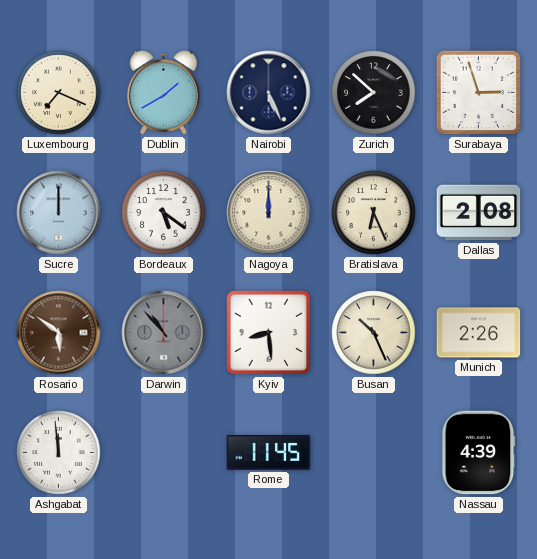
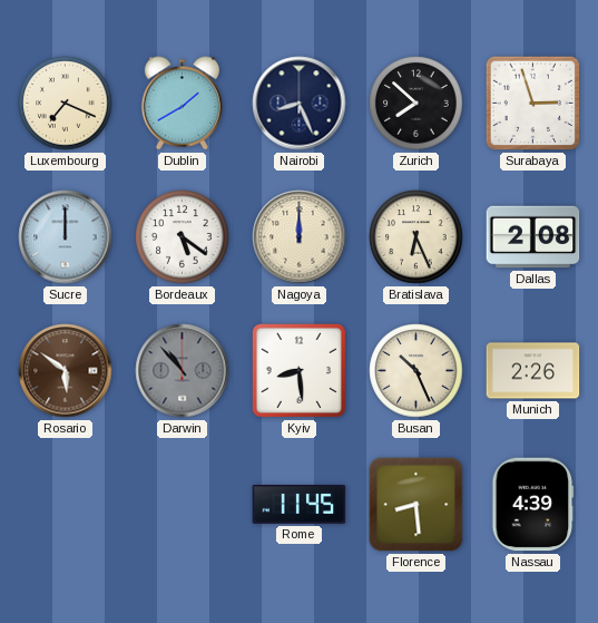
Nairobi: 5:26 -> 8:26
Ashgabat: 11:59 -> none
Florence: none -> 8:29
